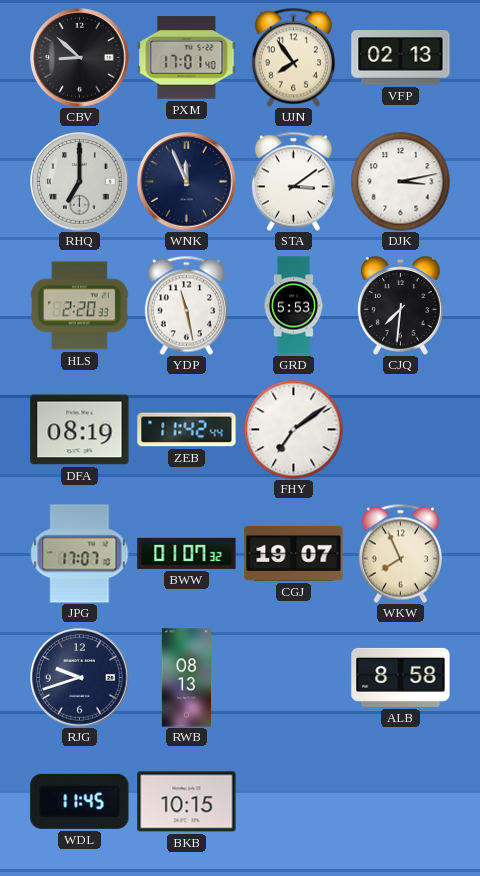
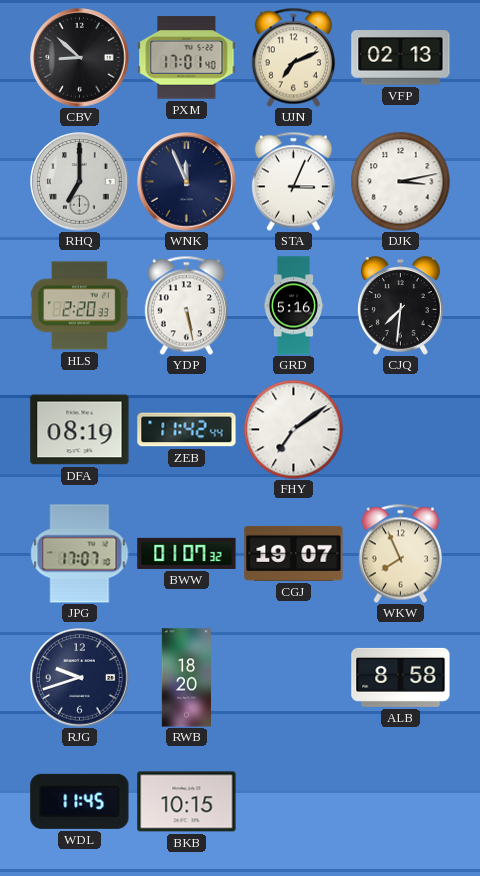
UJN: 7:54 -> 7:11
STA: 3:09 -> 3:04
YDP: 11:28 -> 5:28
GRD: 5:53 -> 5:16
RWB: 08:13 -> 18:20
